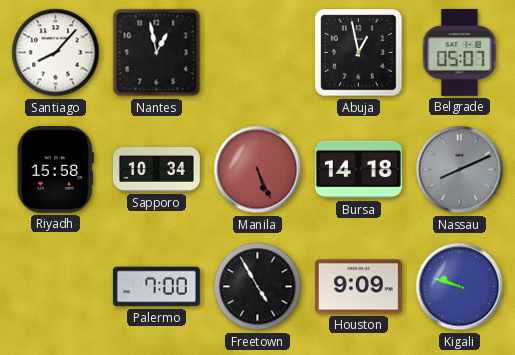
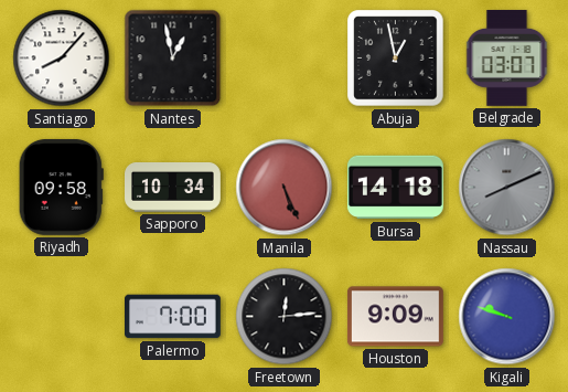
Belgrade: 05:07 -> 03:07
Riyadh: 15:58 -> 09:58
Freetown: 4:55 -> 12:14
